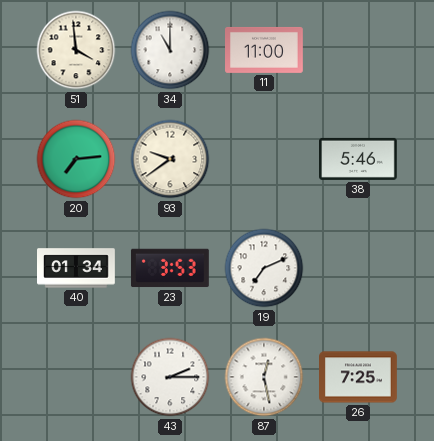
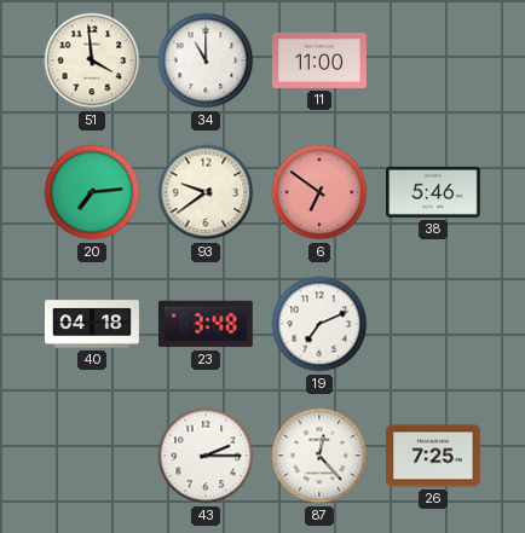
6: none -> 6:51
40: 01:34 -> 04:18
23: 3:53 -> 3:48
87: 12:28 -> 12:23
